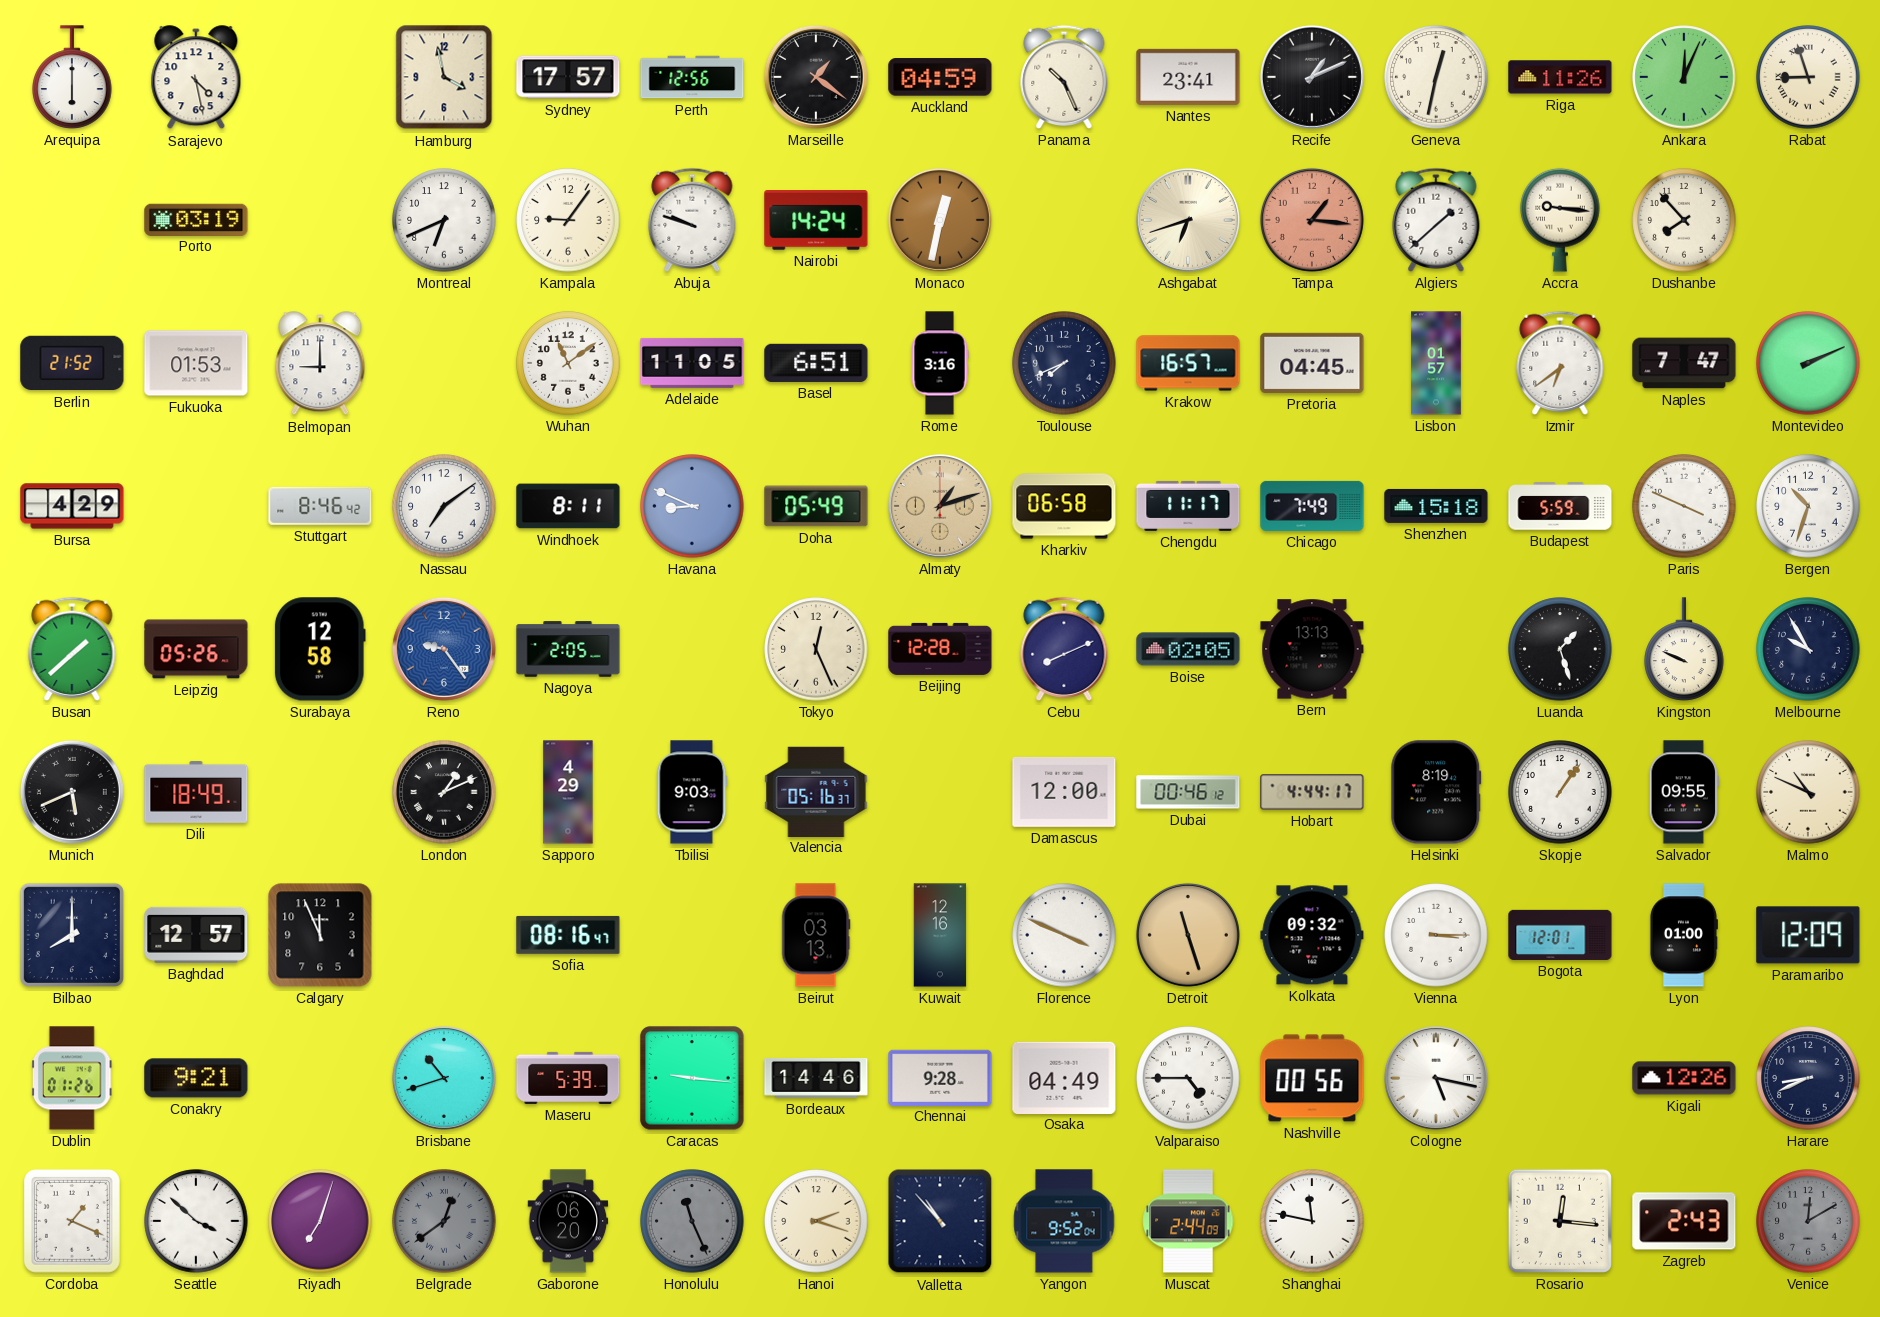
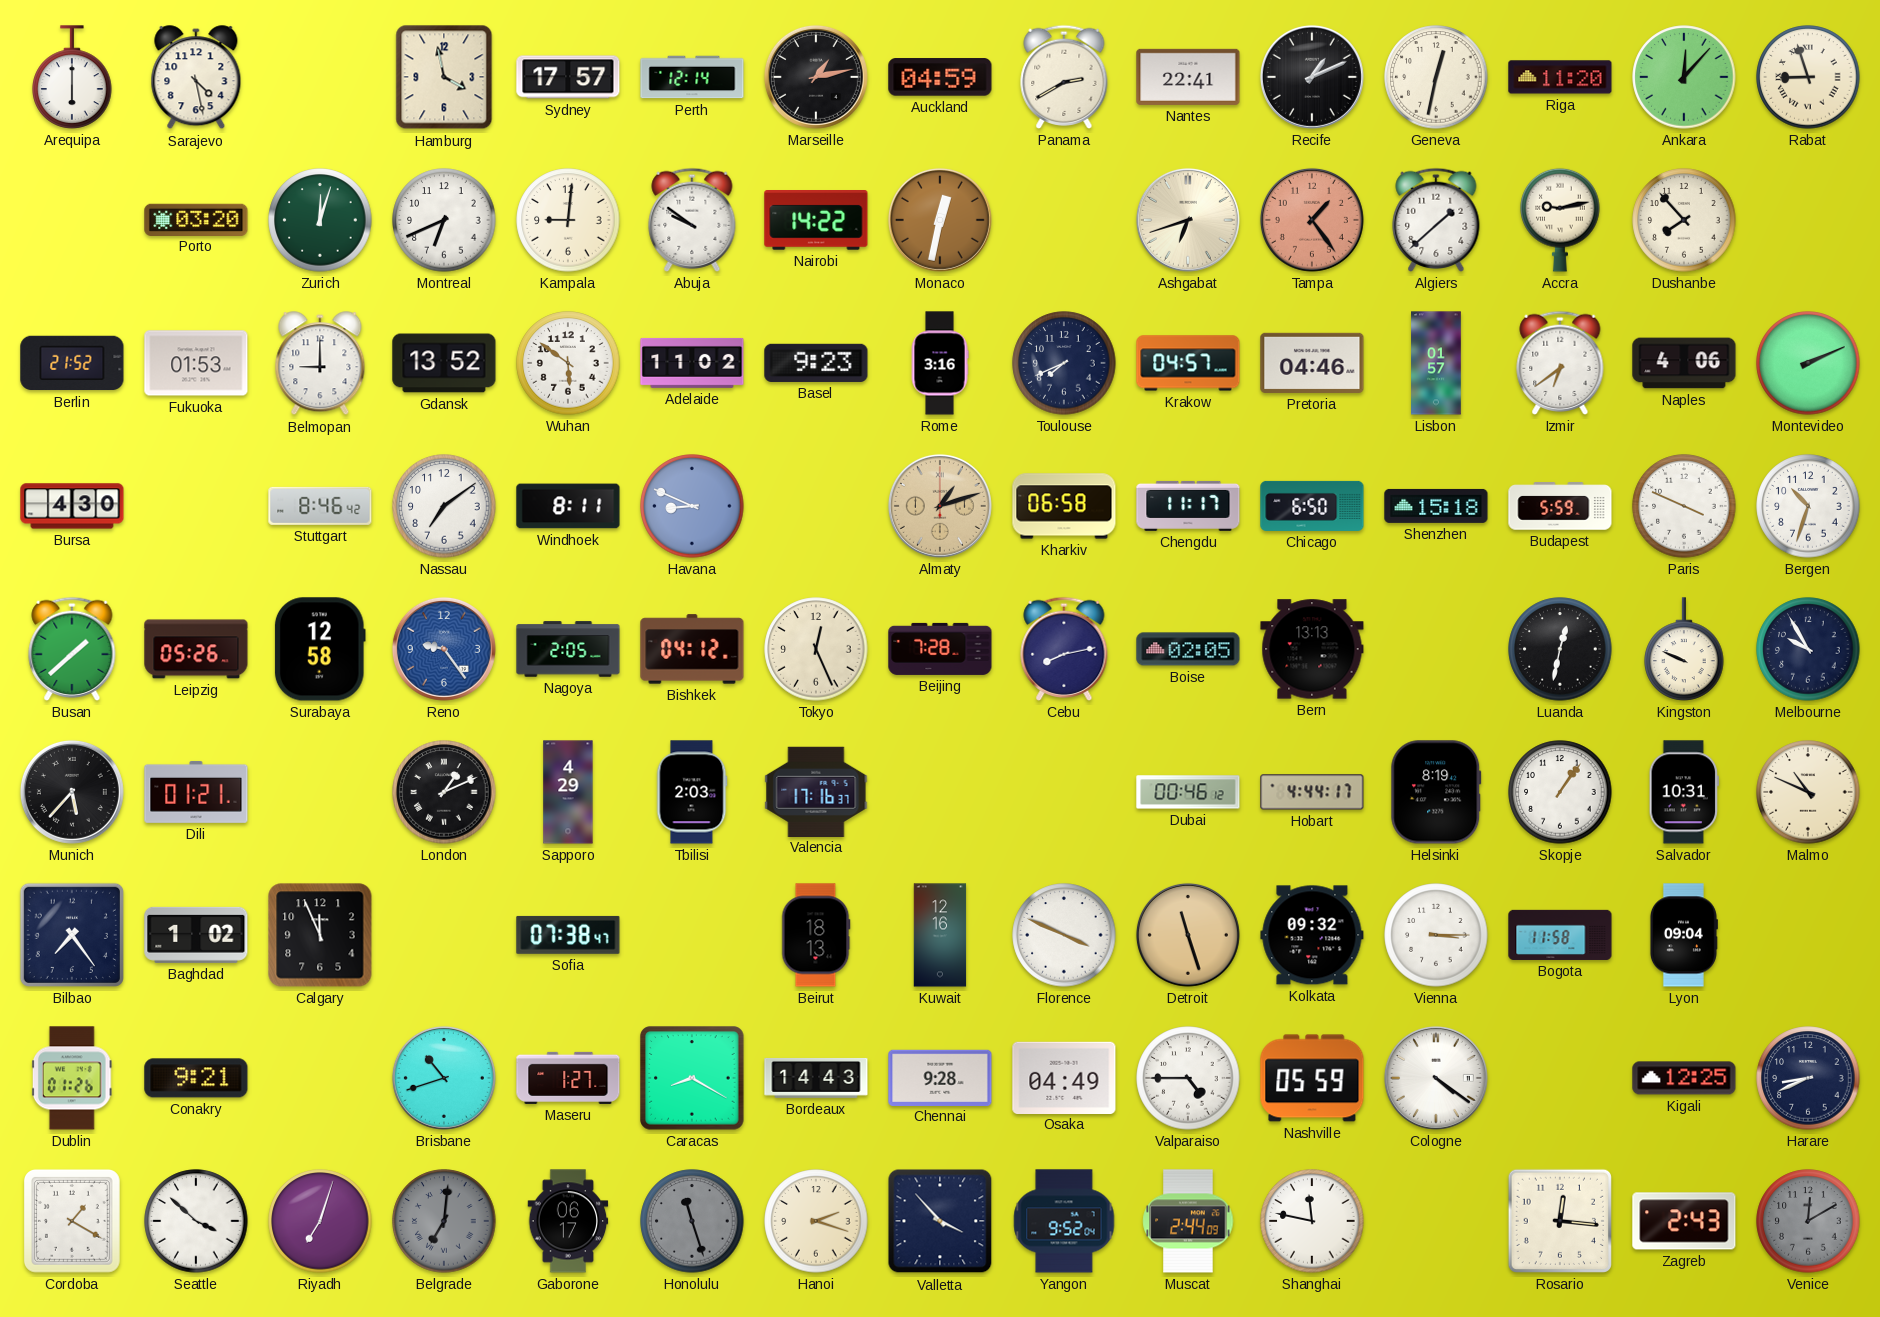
Perth: 12:56 -> 12:14
Marseille: 1:21 -> 1:13
Panama: 10:26 -> 2:40
Nantes: 23:41 -> 22:41
Riga: 11:26 -> 11:20
Ankara: 12:04 -> 12:07
Porto: 03:19 -> 03:20
Zurich: none -> 12:03
Kampala: 9:06 -> 9:01
Abuja: 9:48 -> 9:51
Nairobi: 14:24 -> 14:22
Tampa: 1:16 -> 1:24
Accra: 9:16 -> 9:13
Gdansk: none -> 13:52
Wuhan: 11:09 -> 5:51
Adelaide: 11:05 -> 11:02
Basel: 6:51 -> 9:23
Krakow: 16:57 -> 04:57
Pretoria: 04:45 -> 04:46
Naples: 7:47 -> 4:06
Bursa: 4:29 -> 4:30
Doha: 05:49 -> none
Chicago: 7:49 -> 6:50
Bishkek: none -> 04:12
Beijing: 12:28 -> 7:28
Cebu: 8:11 -> 8:13
Luanda: 1:27 -> 12:32
Munich: 5:41 -> 5:37
Dili: 18:49 -> 01:21
Tbilisi: 9:03 -> 2:03
Valencia: 05:16 -> 17:16
Damascus: 12:00 -> none
Salvador: 09:55 -> 10:31
Bilbao: 8:00 -> 7:24
Baghdad: 12:57 -> 1:02
Sofia: 08:16 -> 07:38
Beirut: 03:13 -> 18:13
Bogota: 12:01 -> 11:58
Lyon: 01:00 -> 09:04
Paramaribo: 12:09 -> none
Maseru: 5:39 -> 1:27
Caracas: 9:16 -> 8:20
Bordeaux: 14:46 -> 14:43
Nashville: 00:56 -> 05:59
Cologne: 5:17 -> 4:21
Kigali: 12:26 -> 12:25
Cordoba: 1:19 -> 1:20
Belgrade: 12:39 -> 7:01
Gaborone: 06:20 -> 06:17
Honolulu: 11:26 -> 11:27
Valletta: 10:53 -> 3:53
